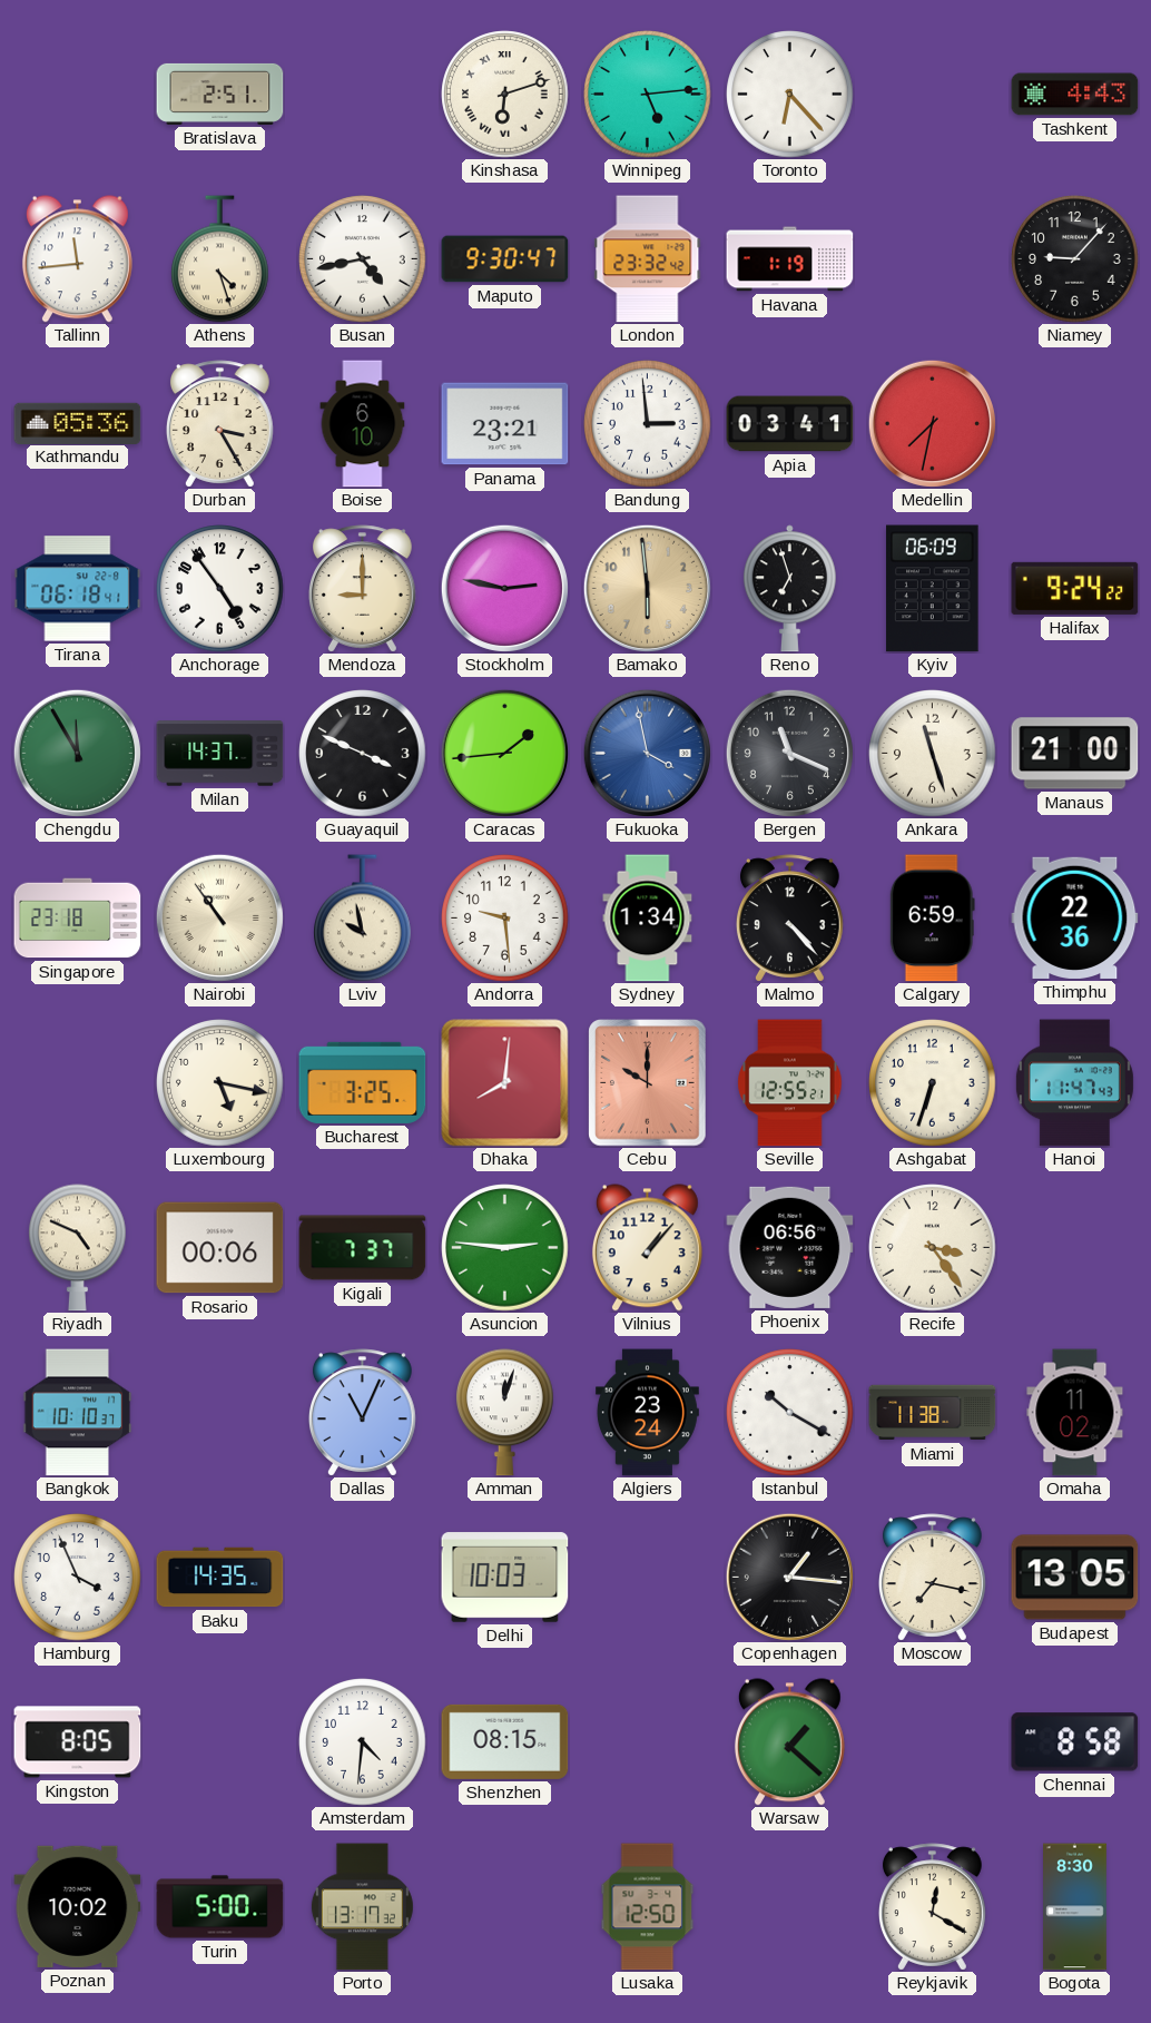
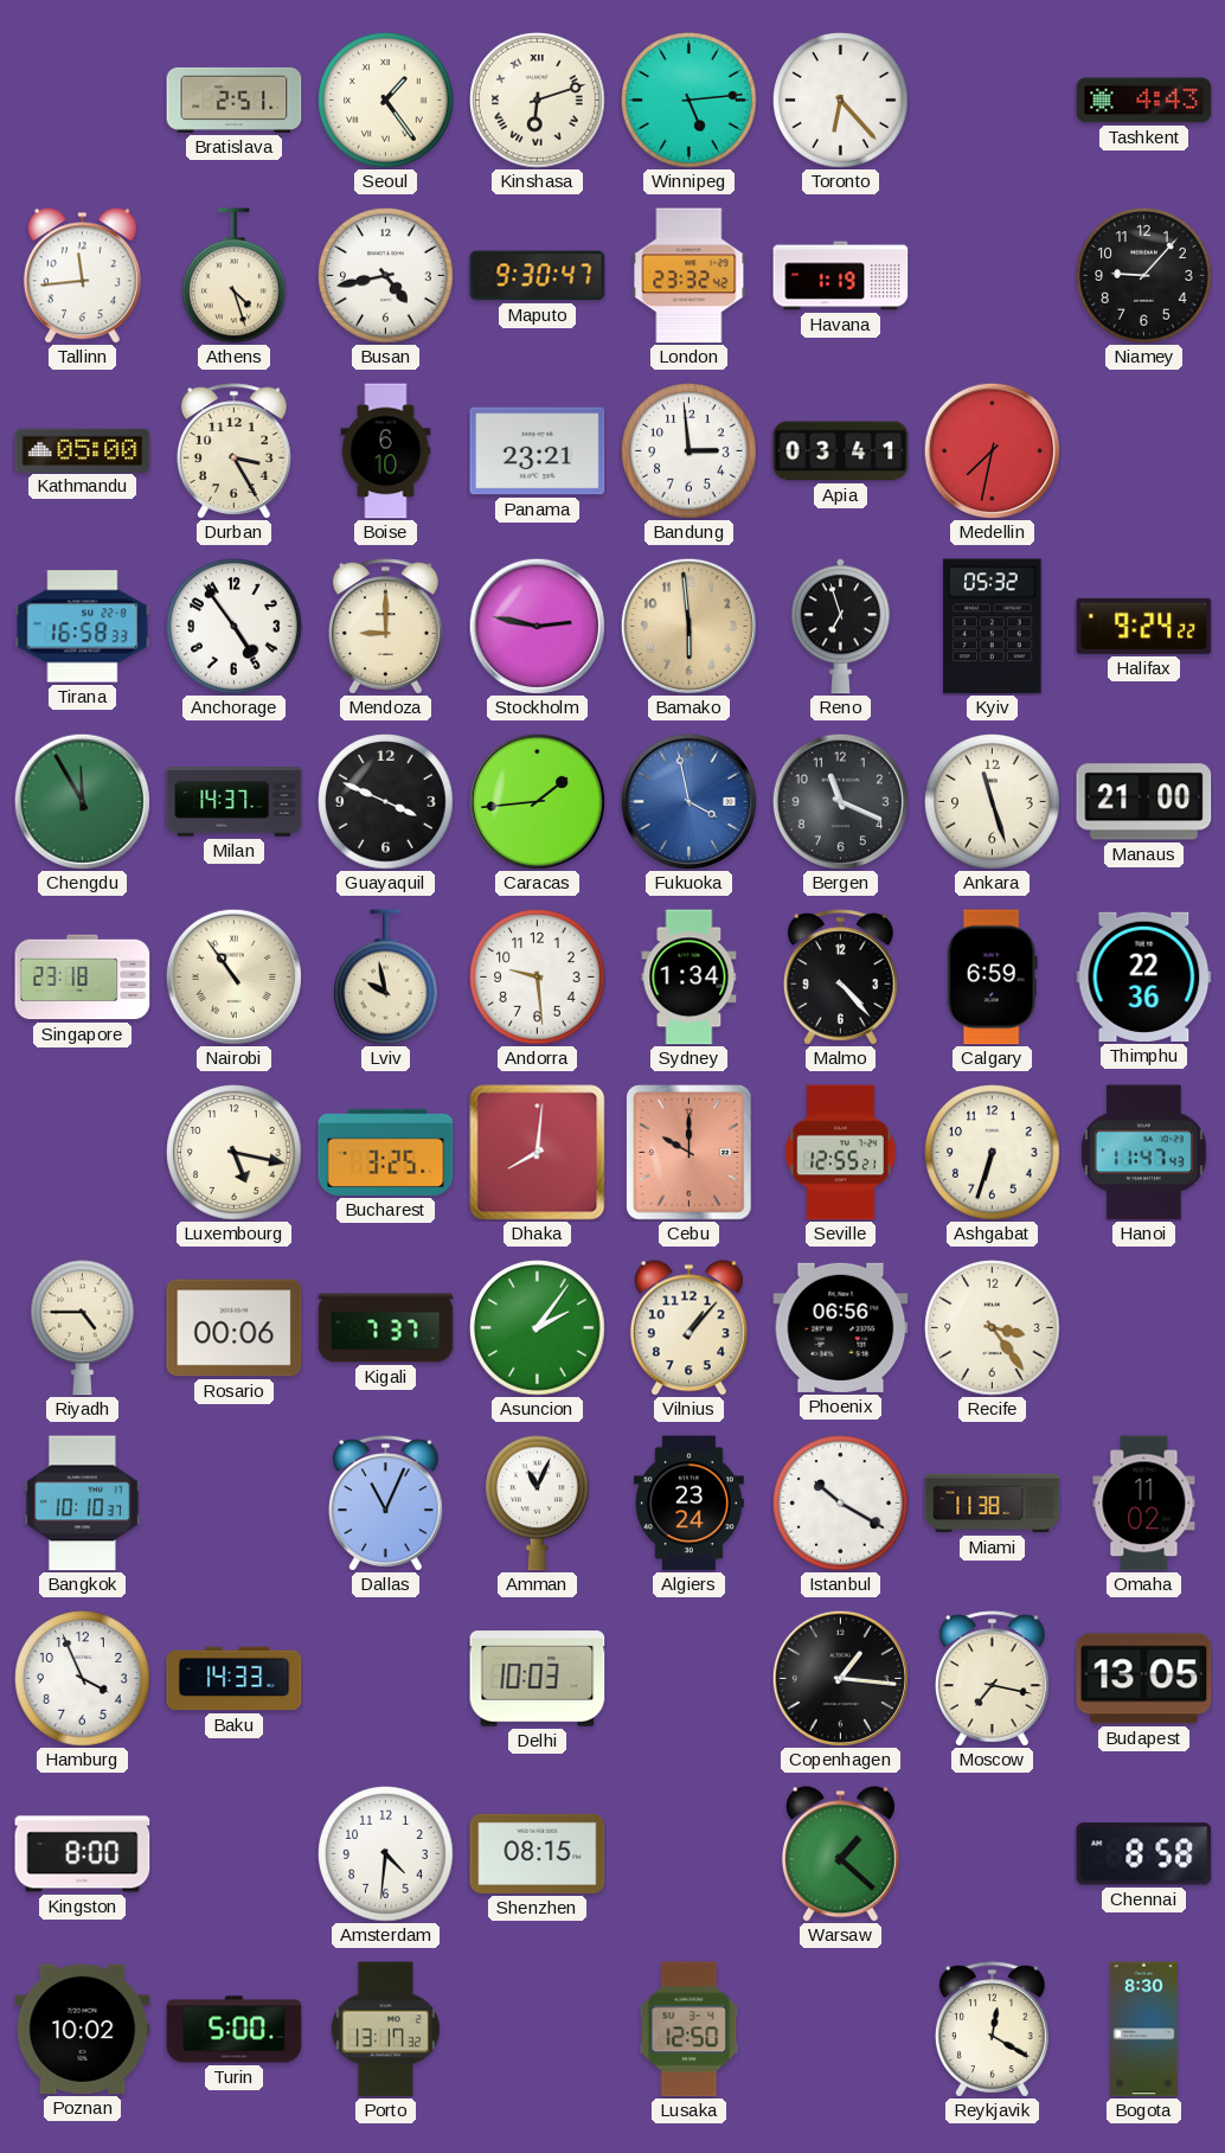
Seoul: none -> 1:24
Kathmandu: 05:36 -> 05:00
Tirana: 06:18 -> 16:58
Kyiv: 06:09 -> 05:32
Riyadh: 4:49 -> 4:45
Asuncion: 2:46 -> 2:06
Amman: 12:03 -> 11:04
Baku: 14:35 -> 14:33
Kingston: 8:05 -> 8:00
